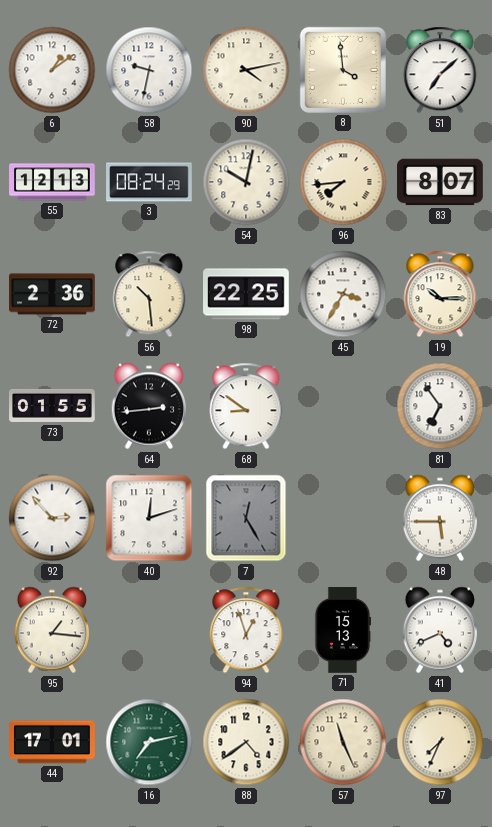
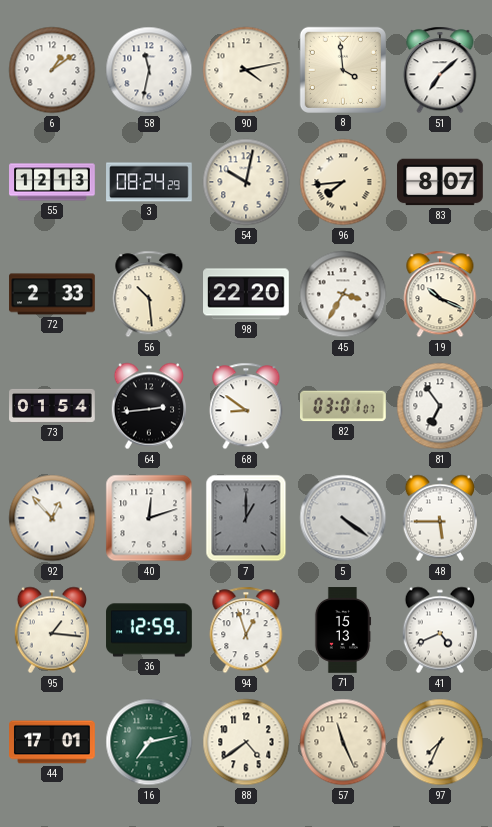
58: 9:32 -> 11:32
72: 2:36 -> 2:33
98: 22:25 -> 22:20
19: 10:15 -> 10:19
73: 01:55 -> 01:54
82: none -> 03:01
92: 2:53 -> 12:53
7: 12:25 -> 1:00
5: none -> 4:21
36: none -> 12:59
